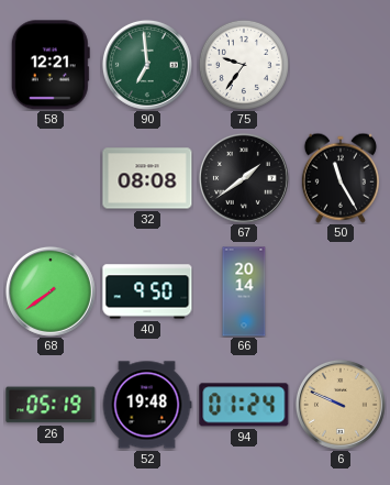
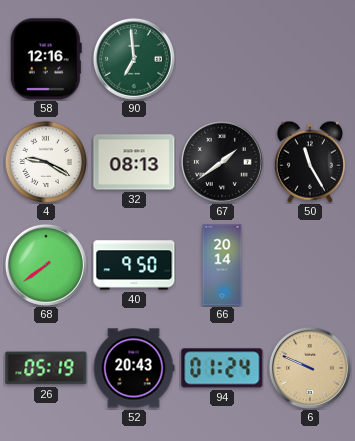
58: 12:21 -> 12:16
75: 9:36 -> none
4: none -> 9:20
32: 08:08 -> 08:13
52: 19:48 -> 20:43
